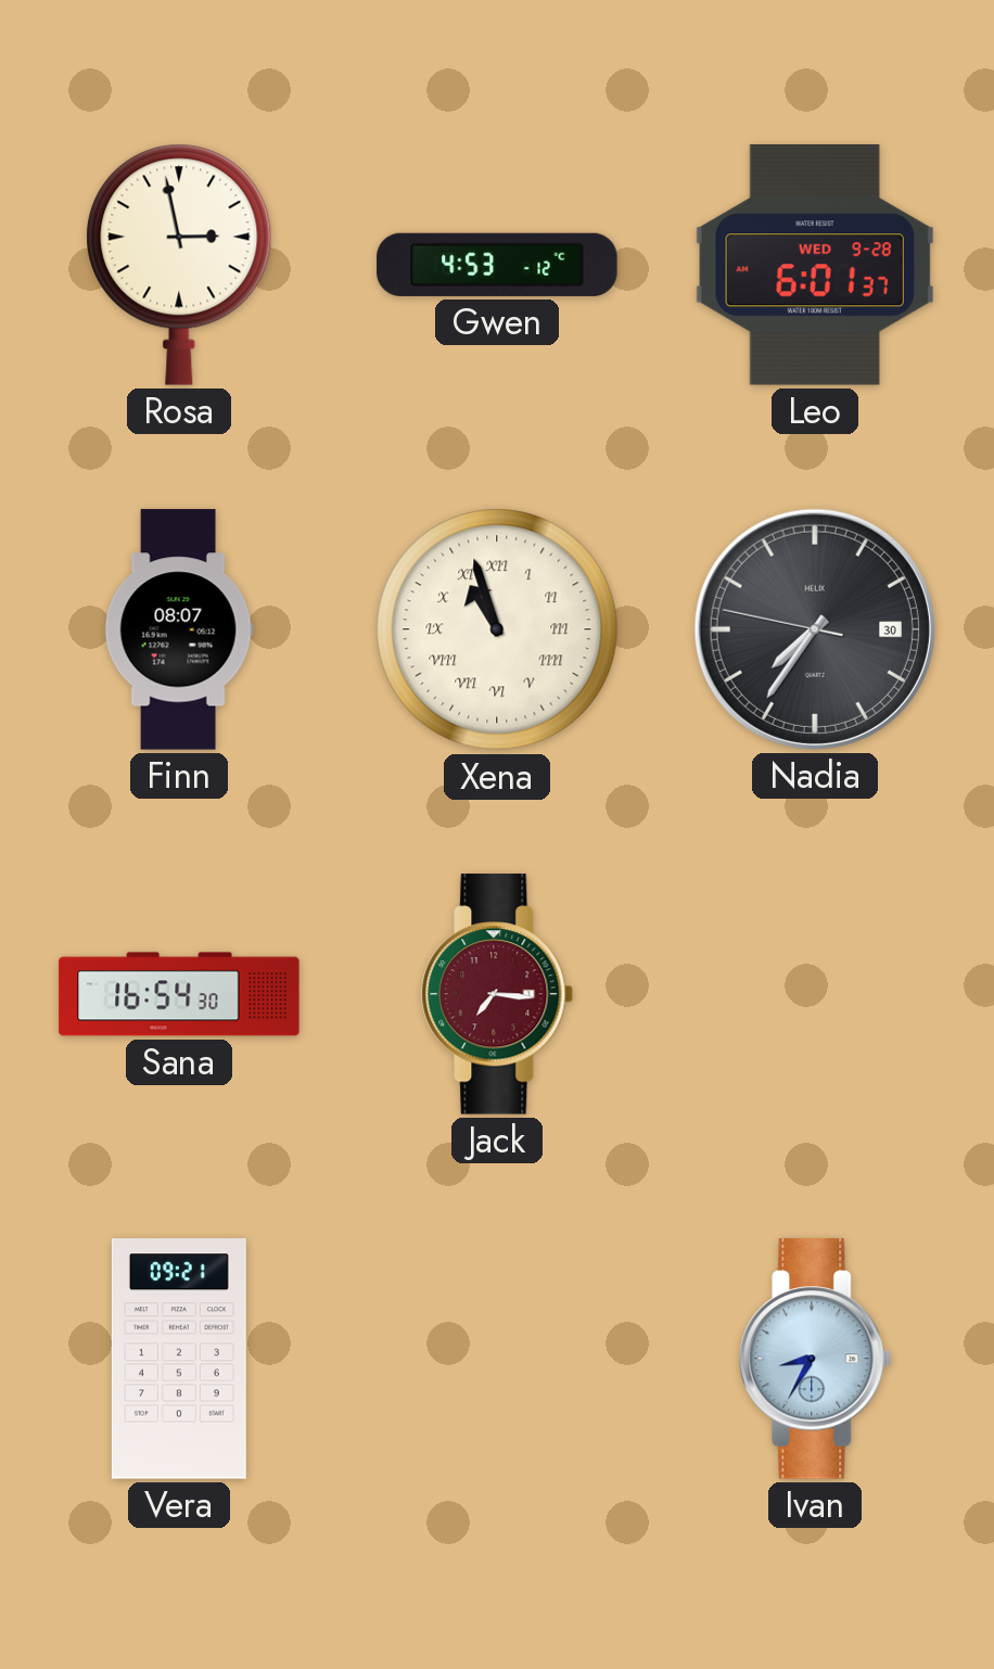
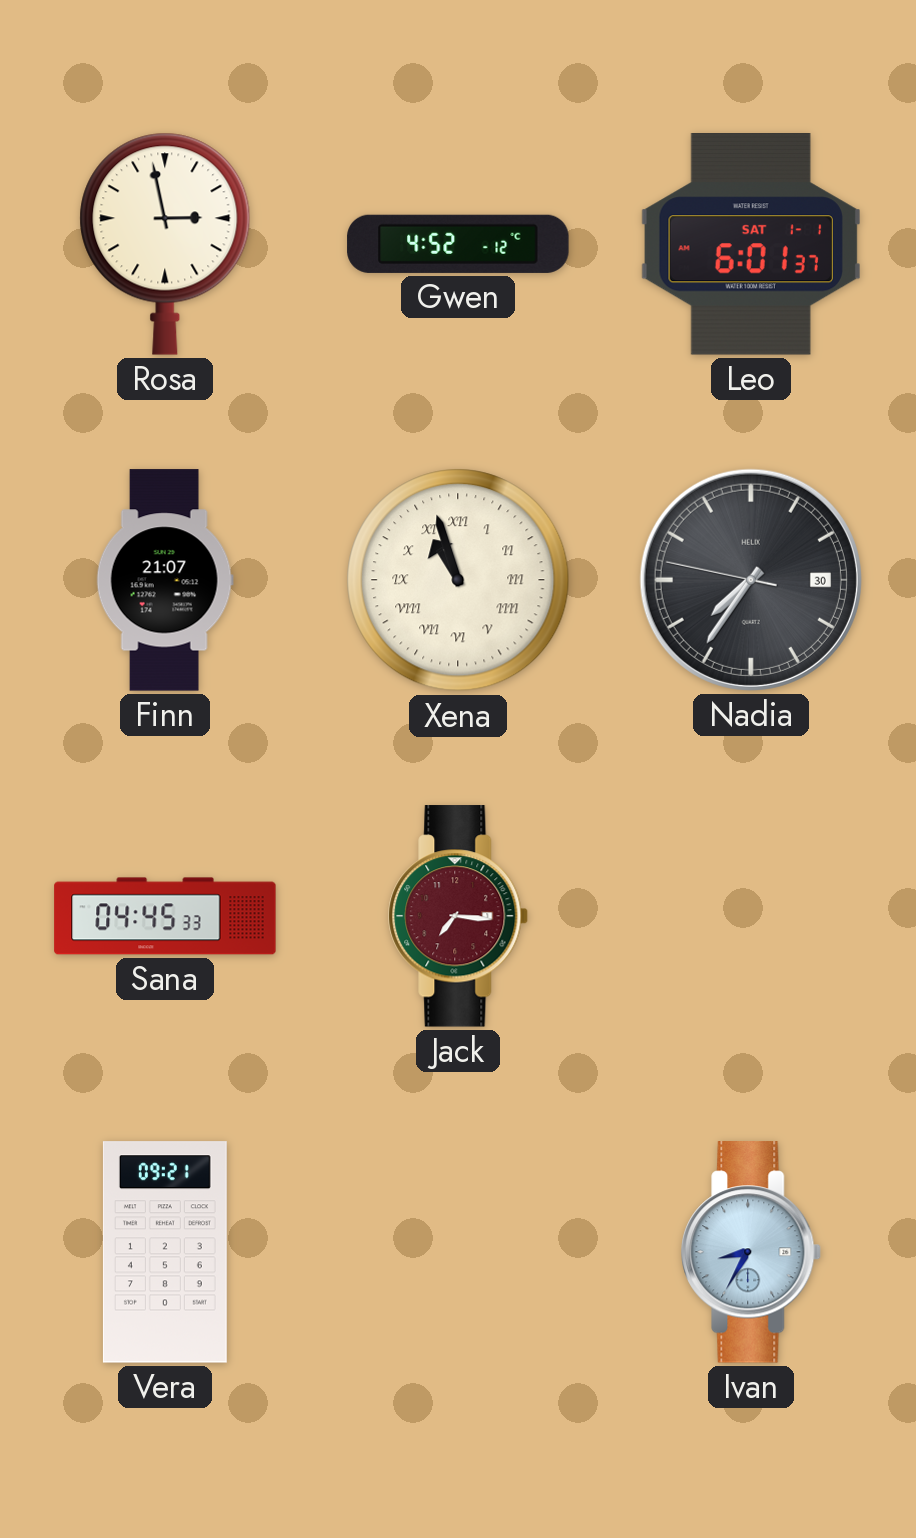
Gwen: 4:53 -> 4:52
Leo date: WED 9-28 -> SAT 1-1
Finn: 08:07 -> 21:07
Sana: 16:54 -> 04:45
